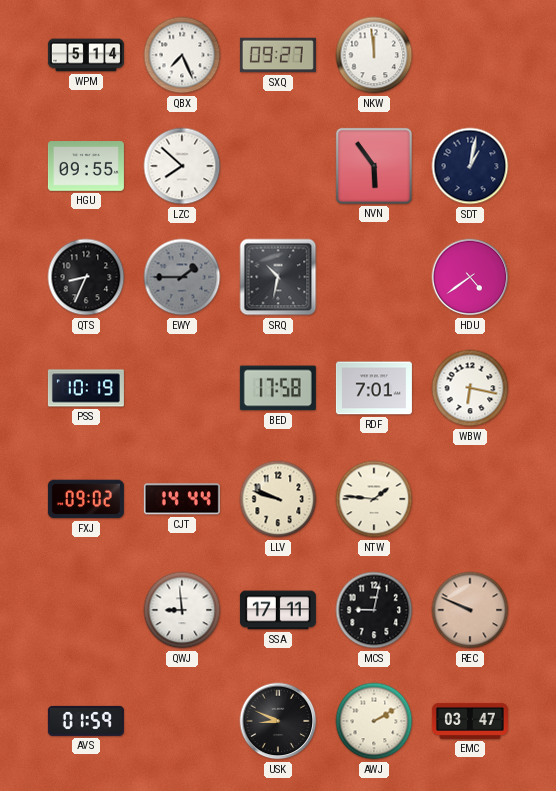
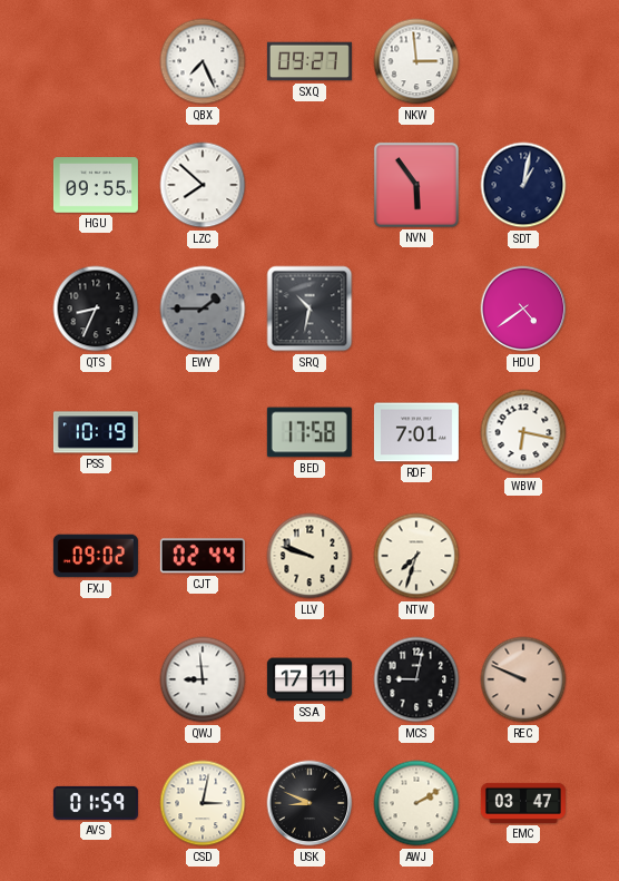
WPM: 5:14 -> none
NKW: 11:59 -> 2:59
CJT: 14:44 -> 02:44
NTW: 1:46 -> 7:33
CSD: none -> 3:02
